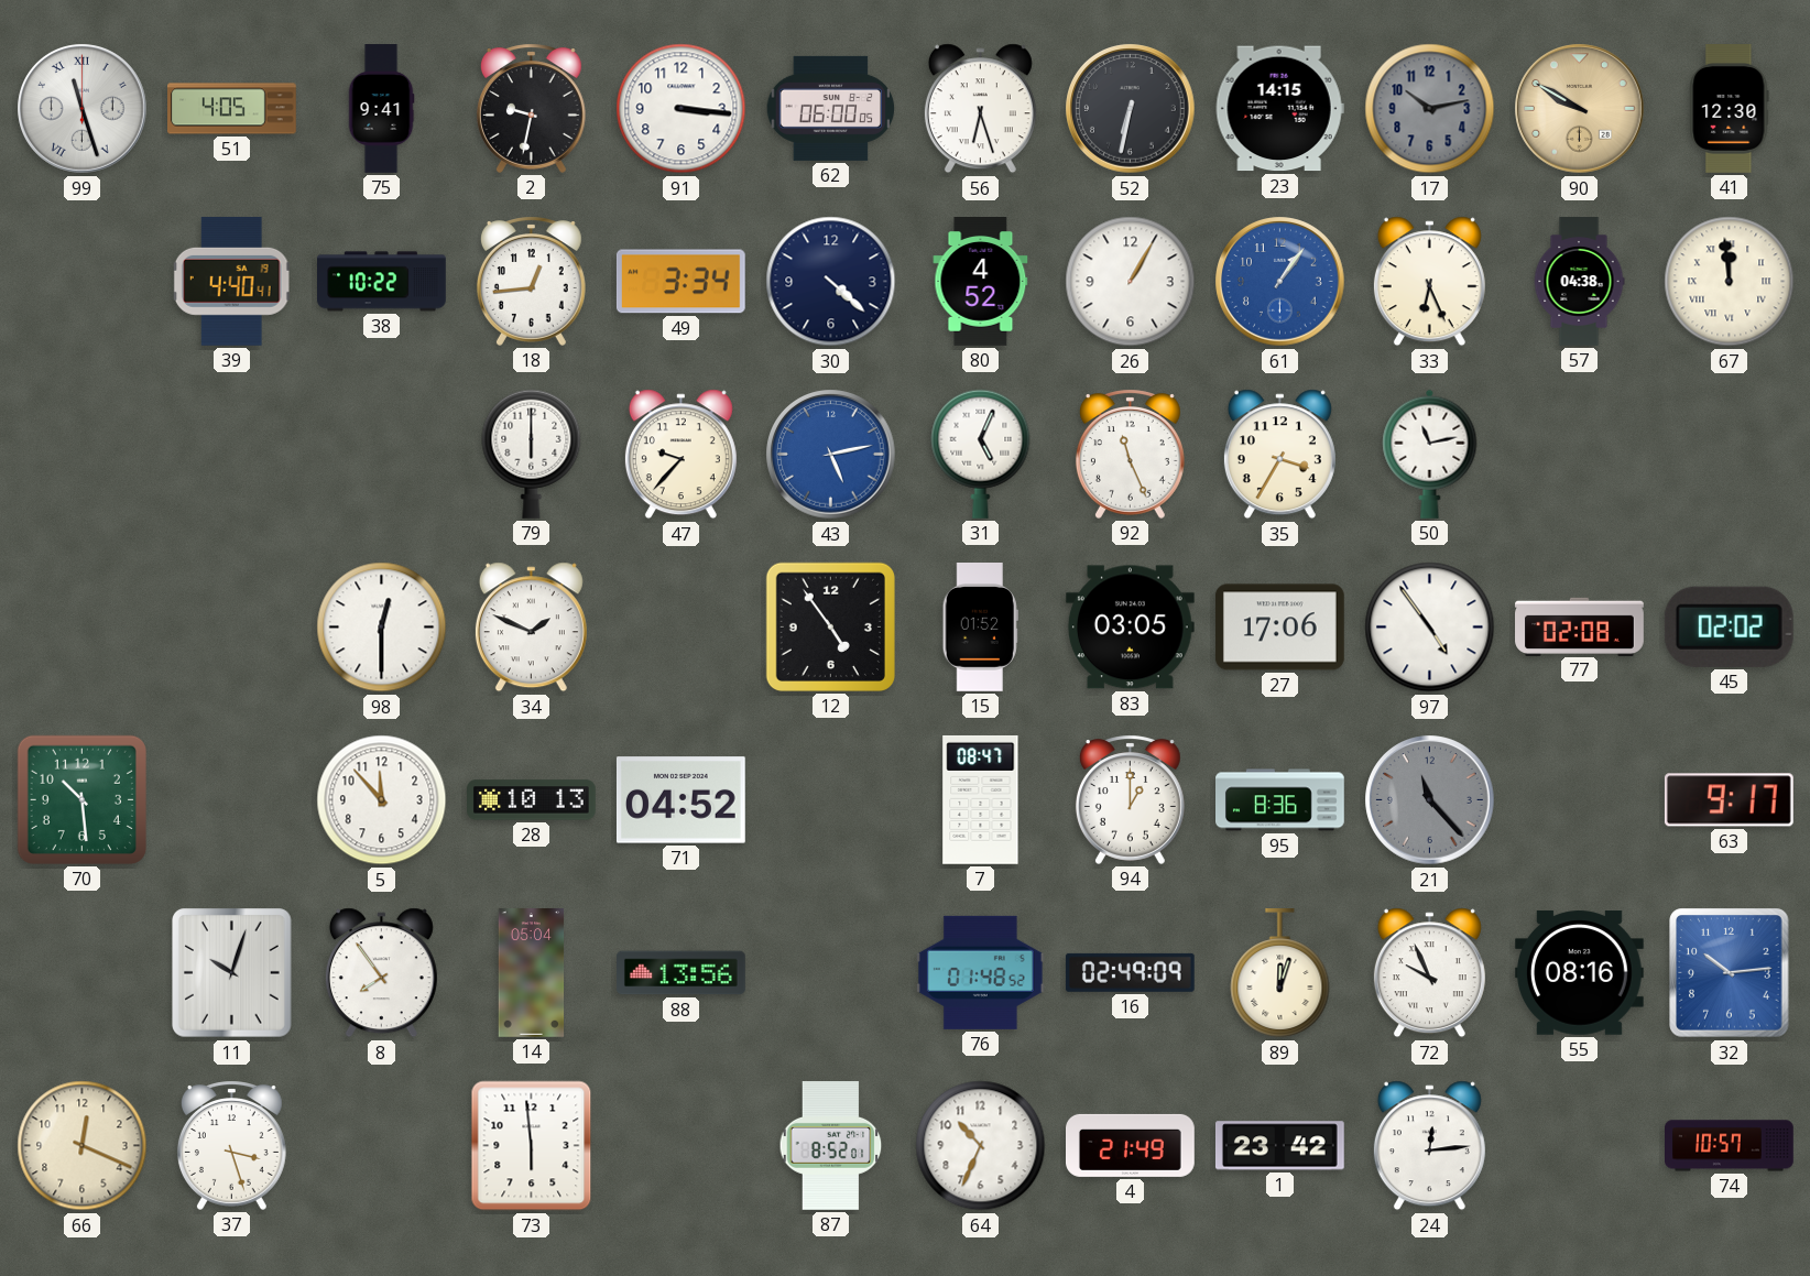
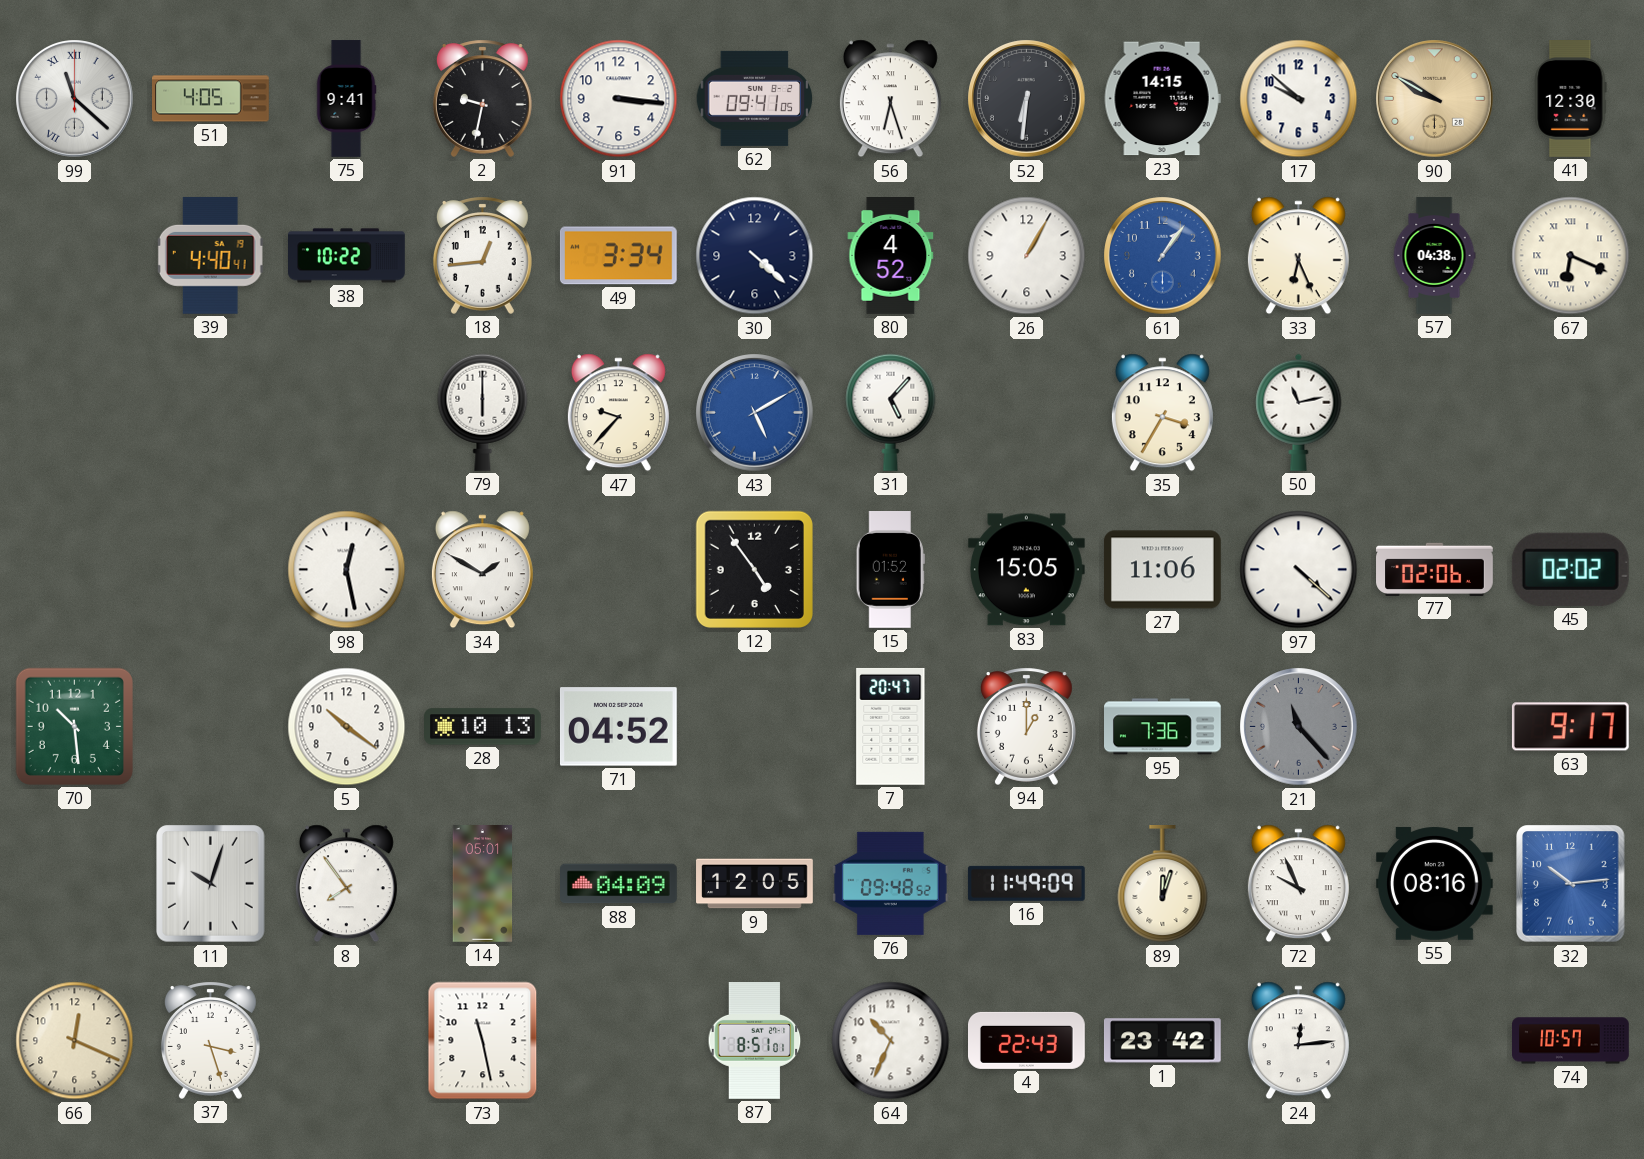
99: 11:27 -> 11:22
62: 06:00 -> 09:41
52: 6:32 -> 6:31
17: 10:13 -> 9:52
17 dial: grey -> white
67: 11:59 -> 6:19
43: 5:13 -> 5:10
31: 5:04 -> 5:07
92: 11:26 -> none
98: 12:30 -> 12:28
34: 1:49 -> 1:50
83: 03:05 -> 15:05
27: 17:06 -> 11:06
97: 4:54 -> 4:22
77: 02:08 -> 02:06
5: 11:53 -> 10:21
7: 08:47 -> 20:47
95: 8:36 -> 7:36
14: 05:04 -> 05:01
88: 13:56 -> 04:09
9: none -> 12:05
76: 01:48 -> 09:48
16: 02:49 -> 11:49
73: 5:59 -> 11:28
87: 8:52 -> 8:51
4: 21:49 -> 22:43
